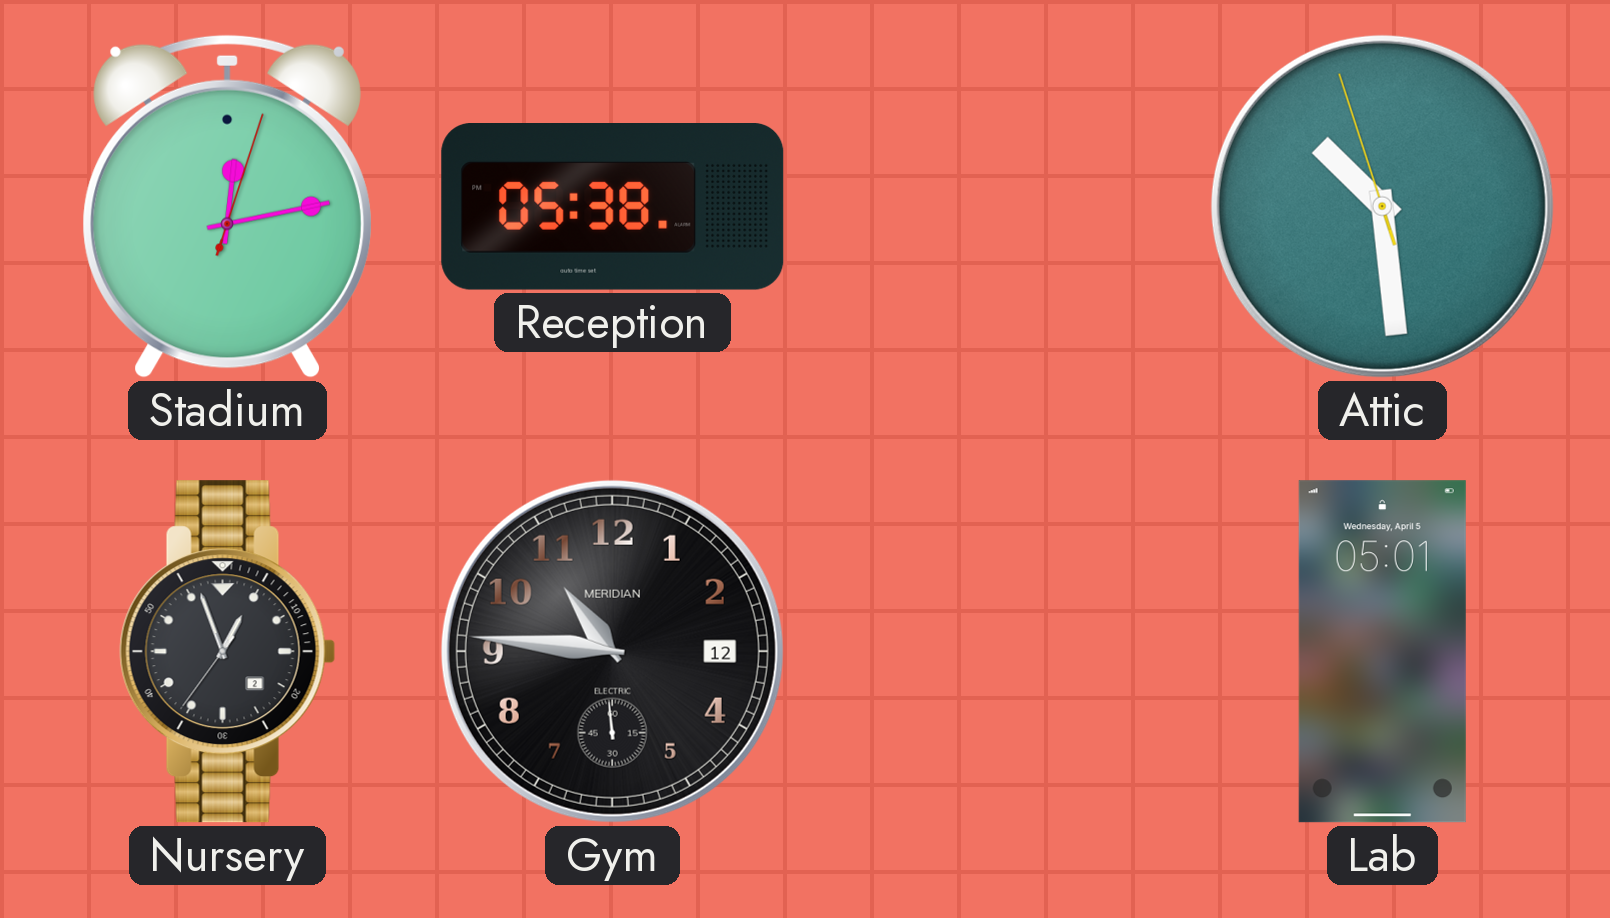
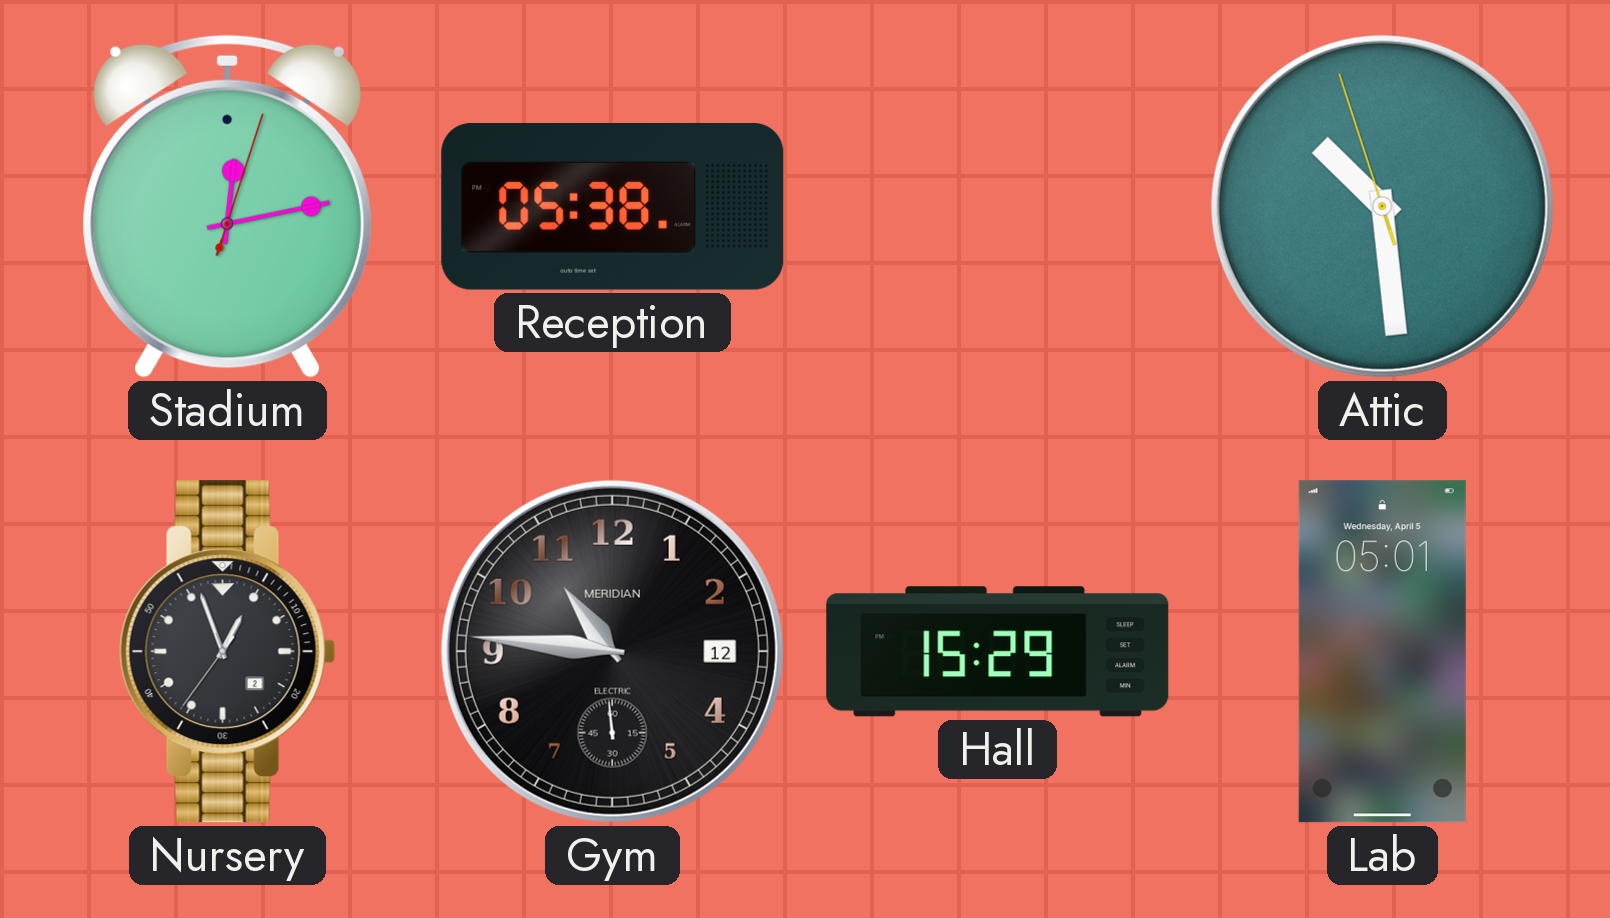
Hall: none -> 15:29
